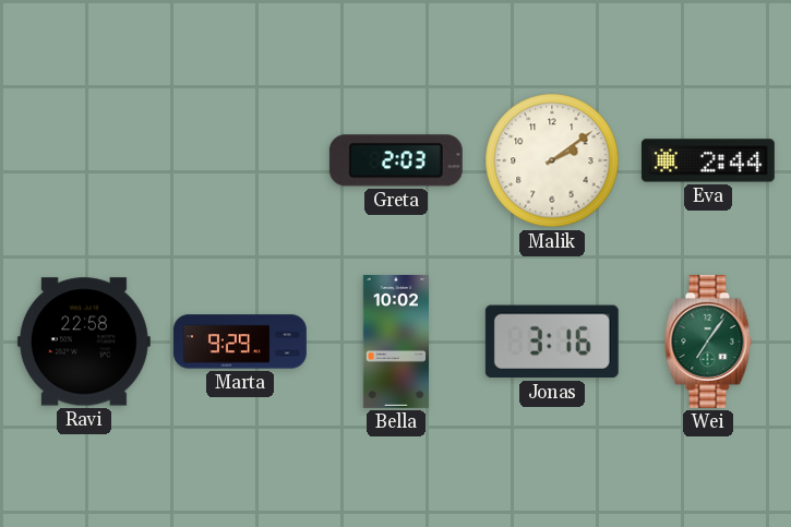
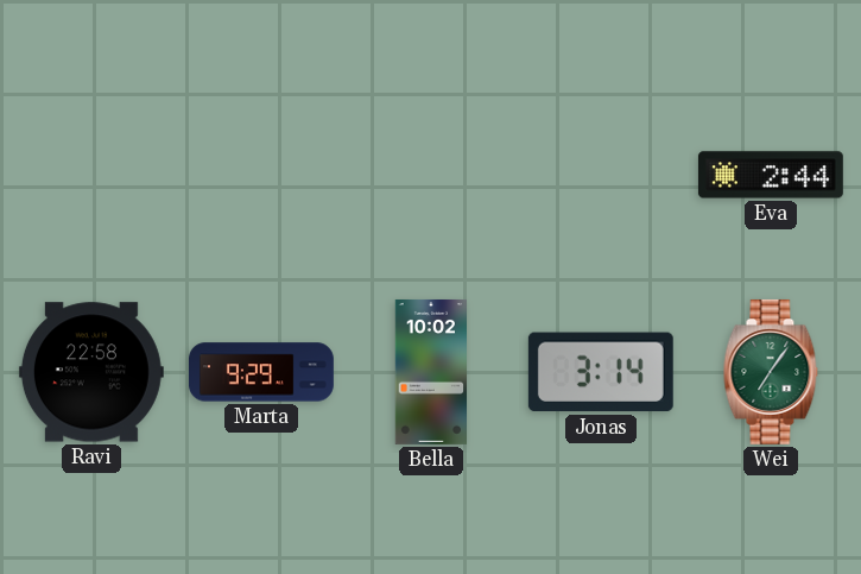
Greta: 2:03 -> none
Malik: 2:09 -> none
Jonas: 3:16 -> 3:14
